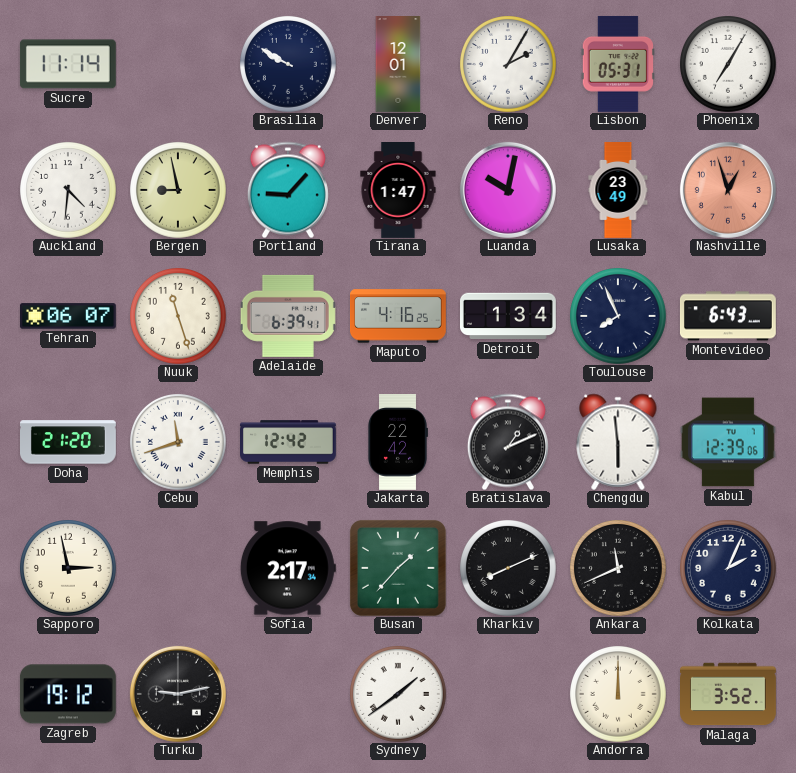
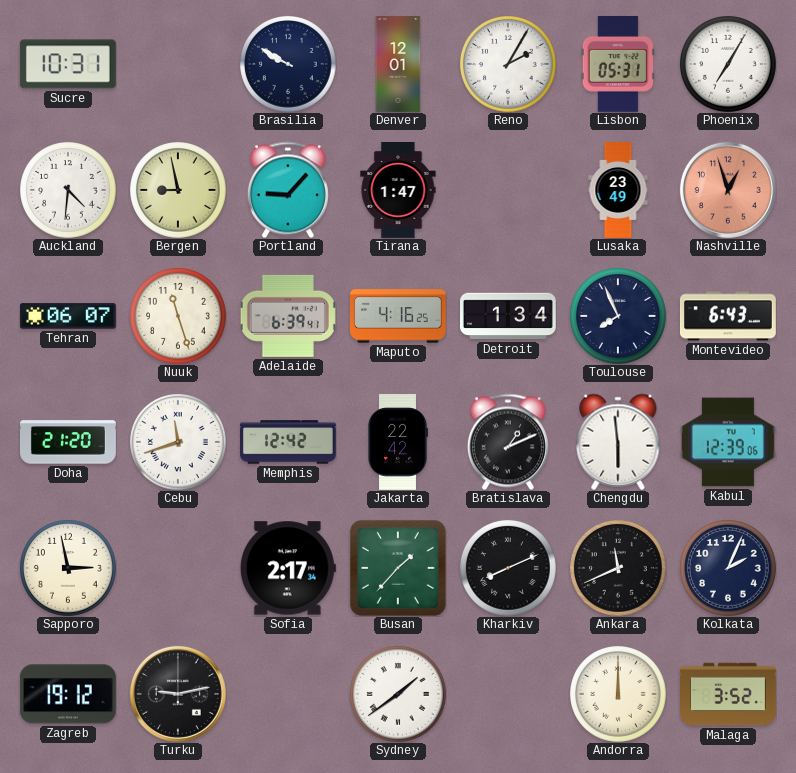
Sucre: 11:14 -> 10:31
Luanda: 10:02 -> none
